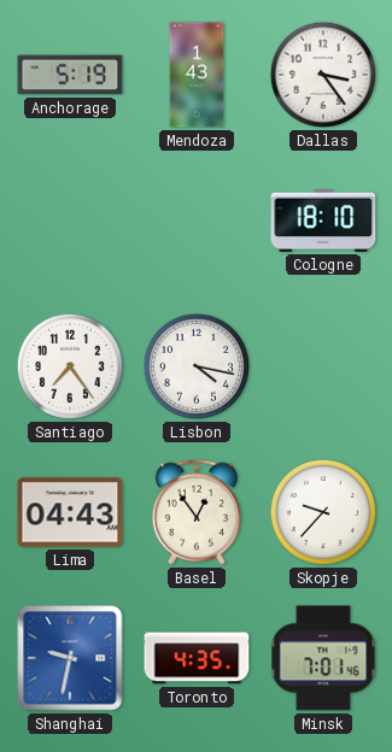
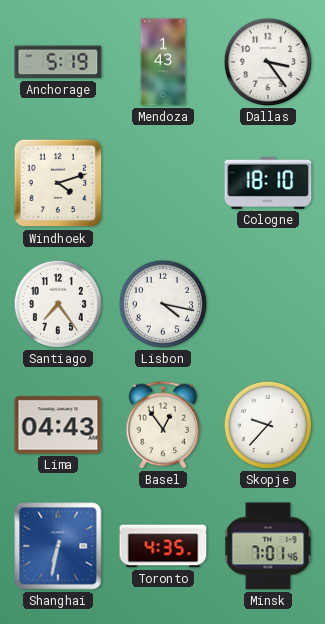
Windhoek: none -> 4:12
Shanghai: 9:32 -> 6:32
